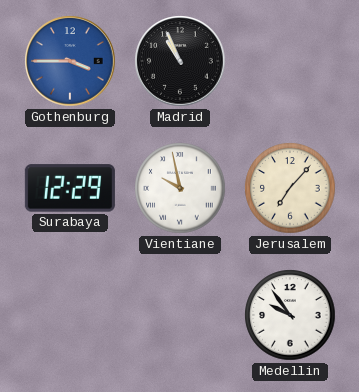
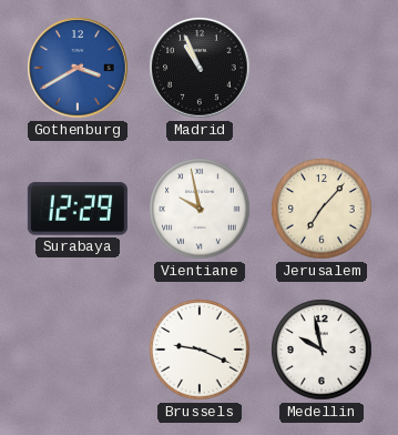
Gothenburg: 3:45 -> 3:40
Brussels: none -> 9:19
Medellin: 9:54 -> 9:58
